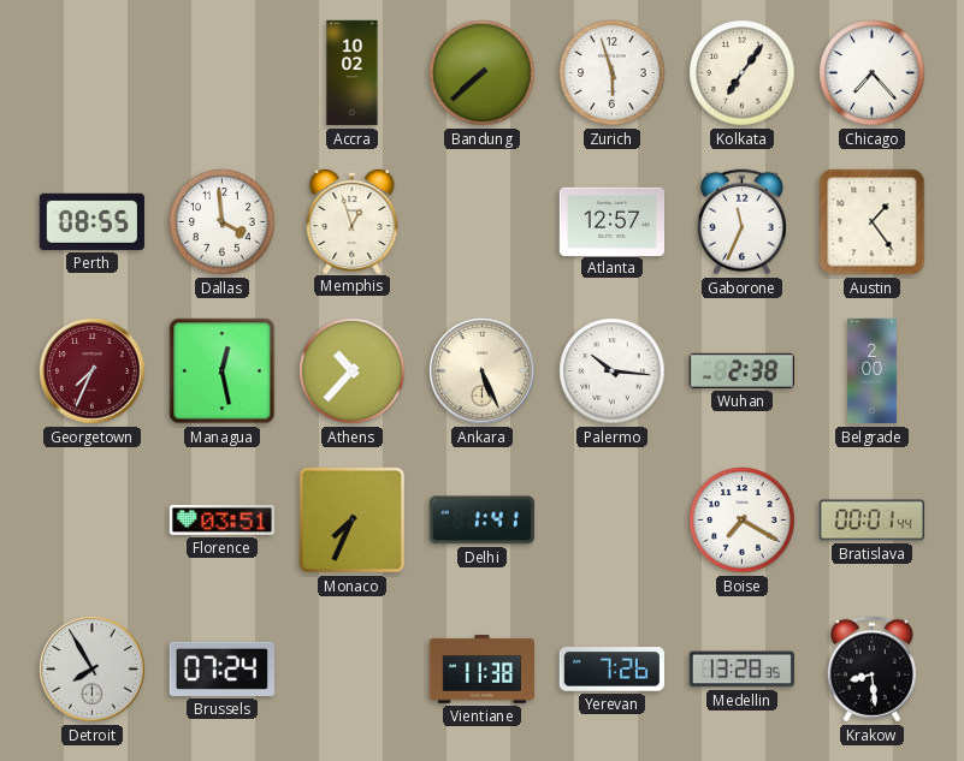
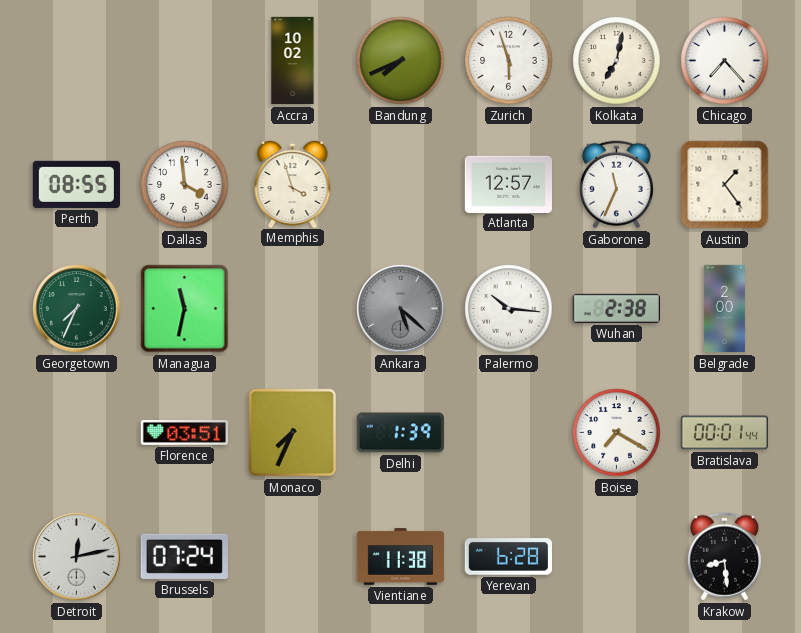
Bandung: 7:38 -> 7:41
Kolkata: 7:06 -> 7:02
Memphis: 12:57 -> 3:57
Georgetown dial: burgundy -> green
Managua: 12:28 -> 11:32
Athens: 10:37 -> none
Ankara: 5:26 -> 5:22
Ankara dial: cream -> grey
Delhi: 1:41 -> 1:39
Detroit: 7:55 -> 12:13
Yerevan: 7:26 -> 6:28
Medellin: 13:28 -> none
